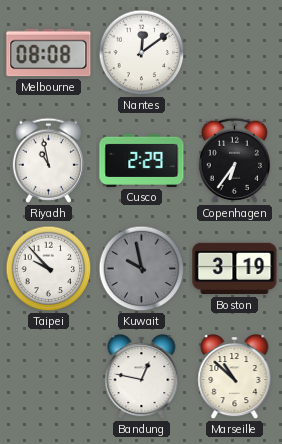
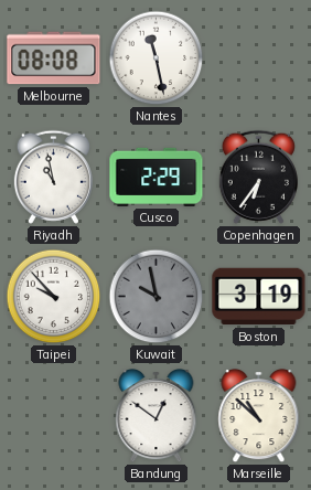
Nantes: 12:09 -> 11:28
Bandung: 12:47 -> 12:51
